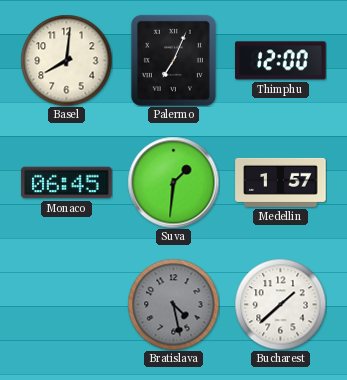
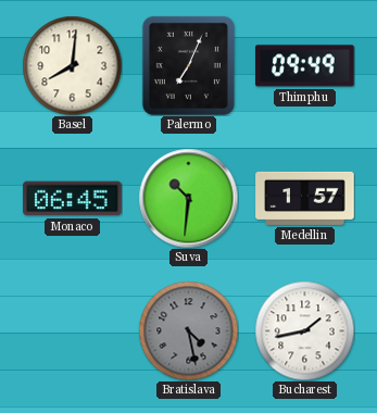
Thimphu: 12:00 -> 09:49
Suva: 1:31 -> 10:31
Bucharest: 1:38 -> 1:43
